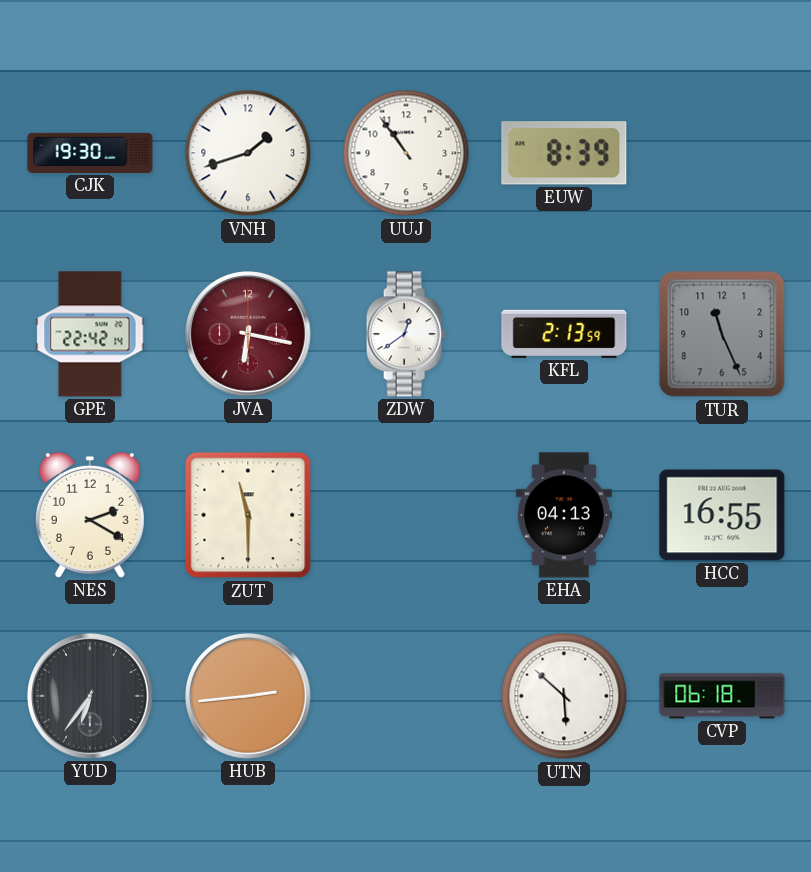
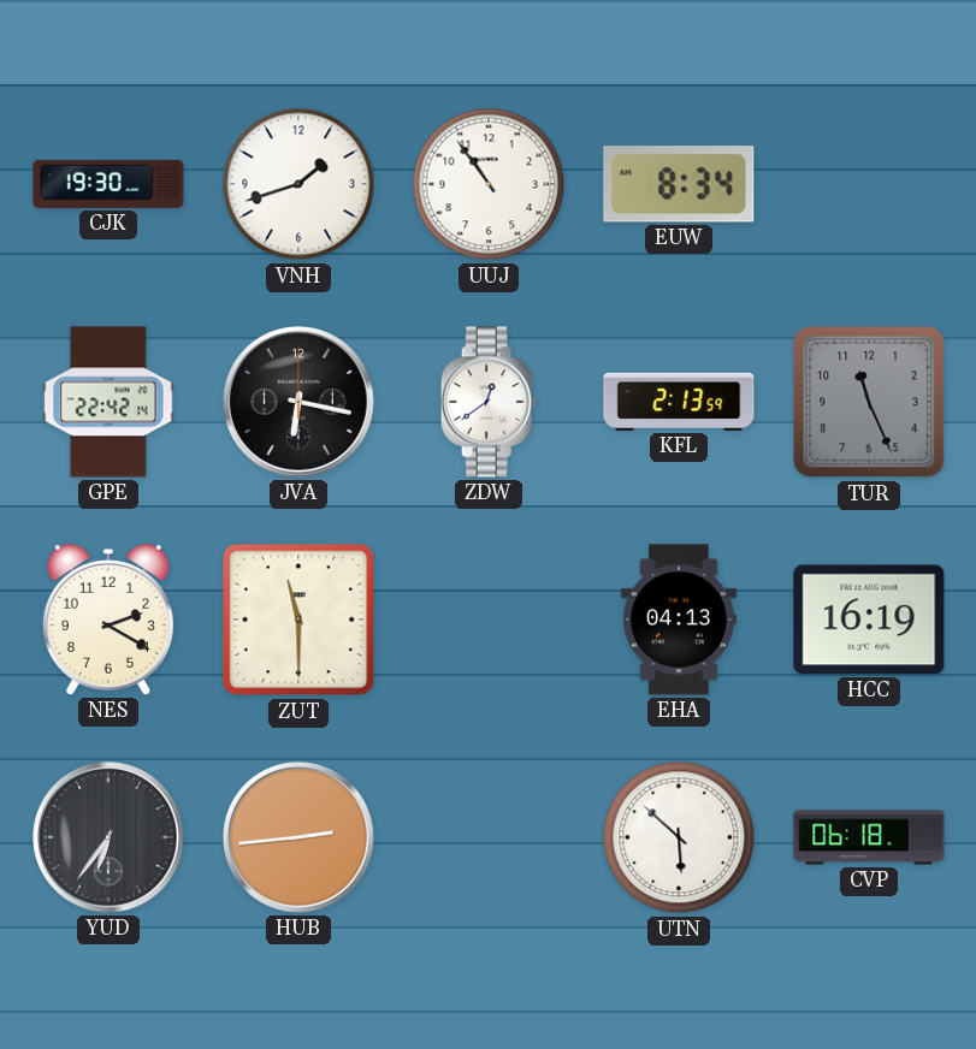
EUW: 8:39 -> 8:34
JVA dial: burgundy -> black
HCC: 16:55 -> 16:19
